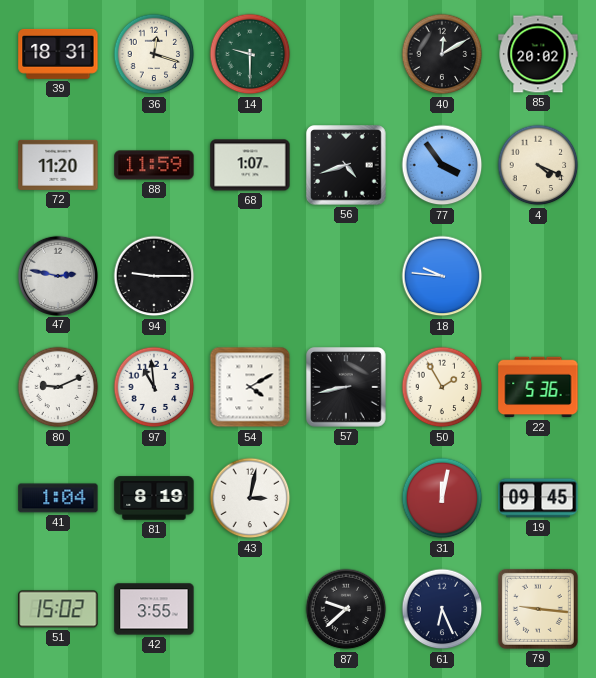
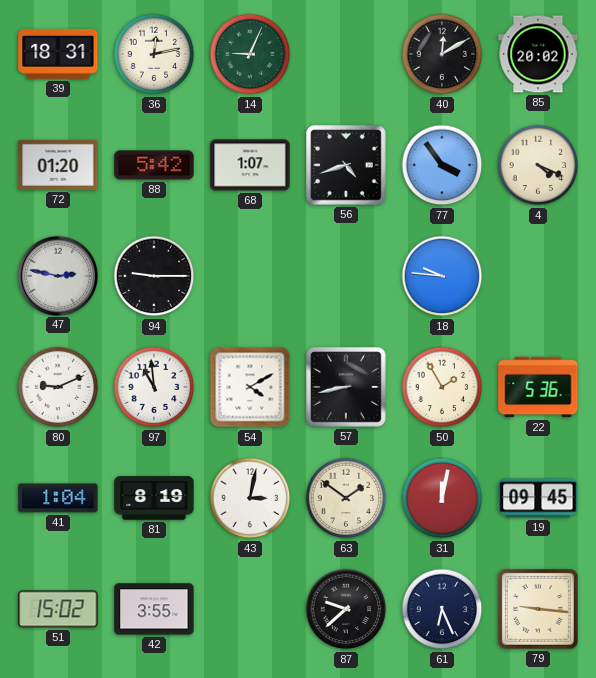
36: 12:18 -> 12:13
14: 9:30 -> 9:04
72: 11:20 -> 01:20
88: 11:59 -> 5:42
63: none -> 1:51
